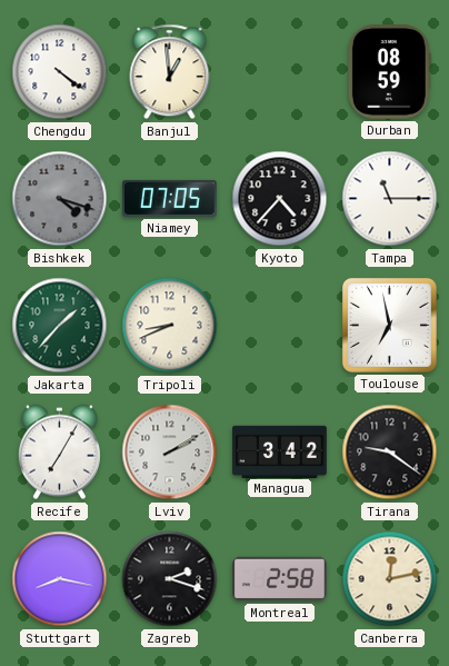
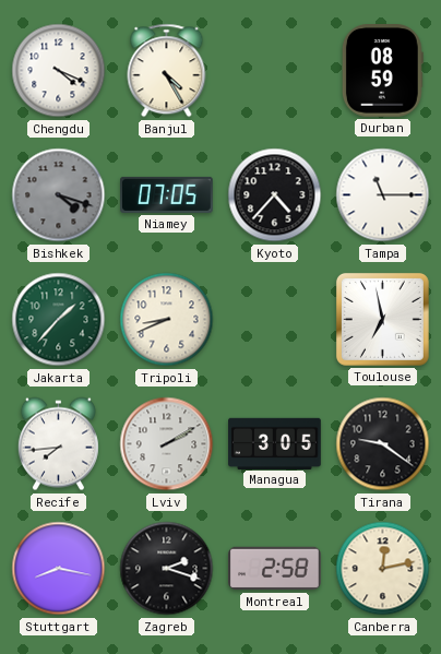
Chengdu: 4:21 -> 4:19
Banjul: 12:59 -> 4:25
Recife: 7:05 -> 7:44
Managua: 3:42 -> 3:05
